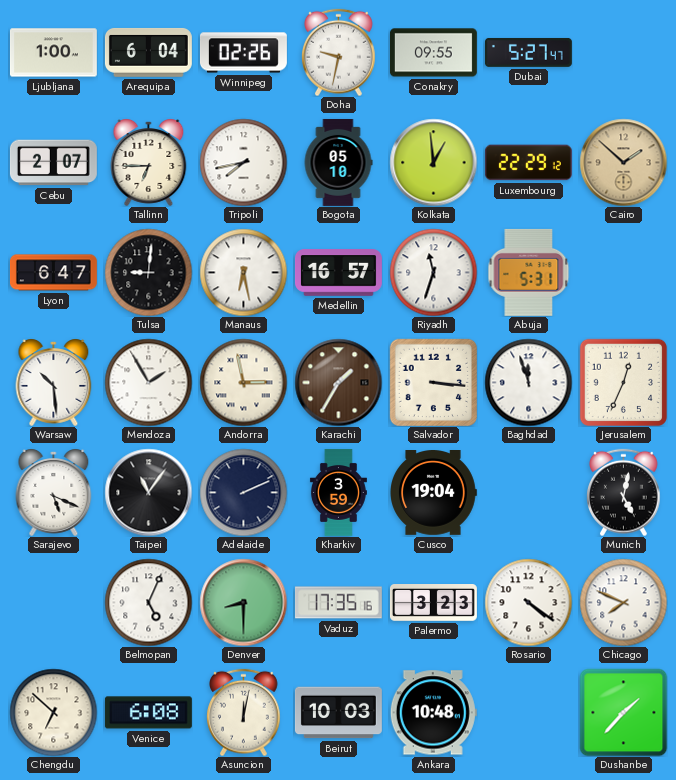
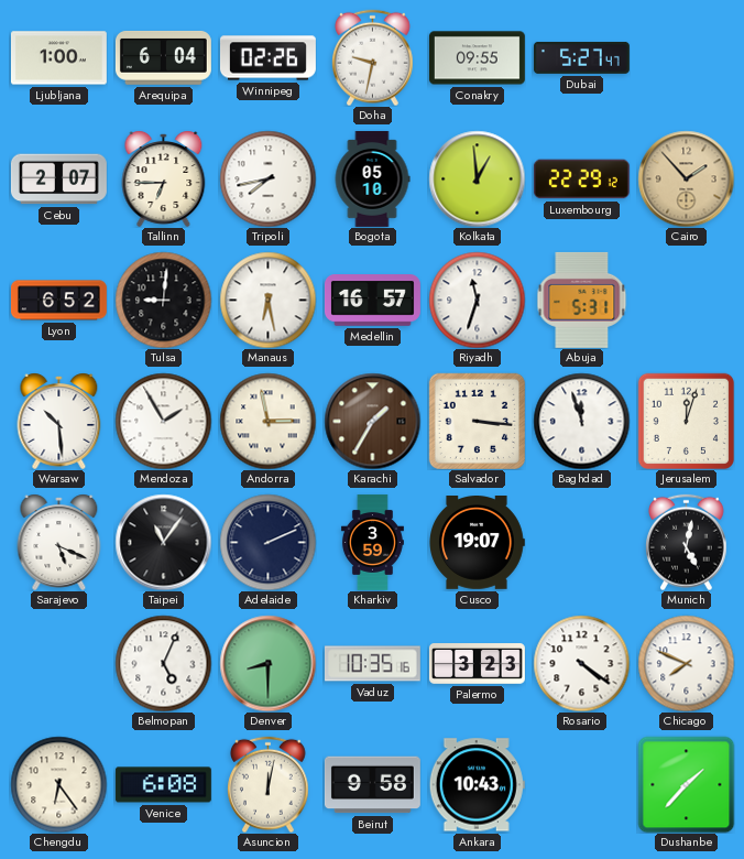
Cairo: 1:52 -> 1:53
Lyon: 6:47 -> 6:52
Jerusalem: 12:34 -> 12:03
Cusco: 19:04 -> 19:07
Vaduz: 17:35 -> 10:35
Chengdu: 6:52 -> 6:24
Beirut: 10:03 -> 9:58
Ankara: 10:48 -> 10:43
